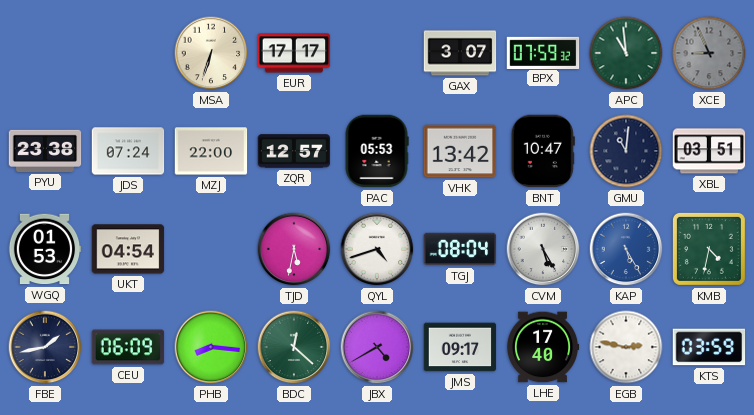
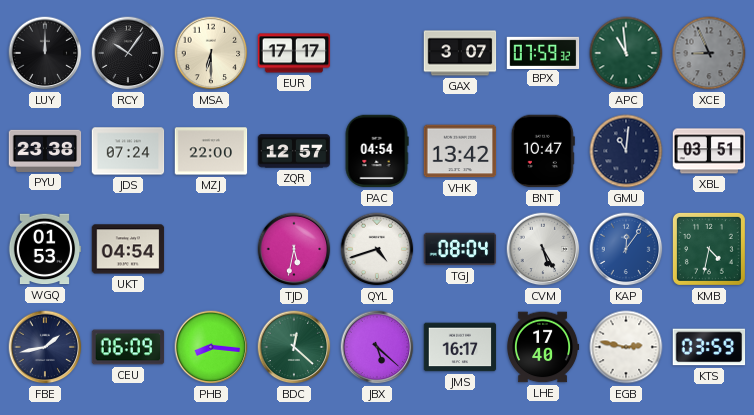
LUY: none -> 12:00
RCY: none -> 10:06
MSA: 6:33 -> 6:30
PAC: 05:53 -> 04:54
KAP: 5:25 -> 12:06
JBX: 4:40 -> 5:22
JMS: 09:17 -> 16:17
